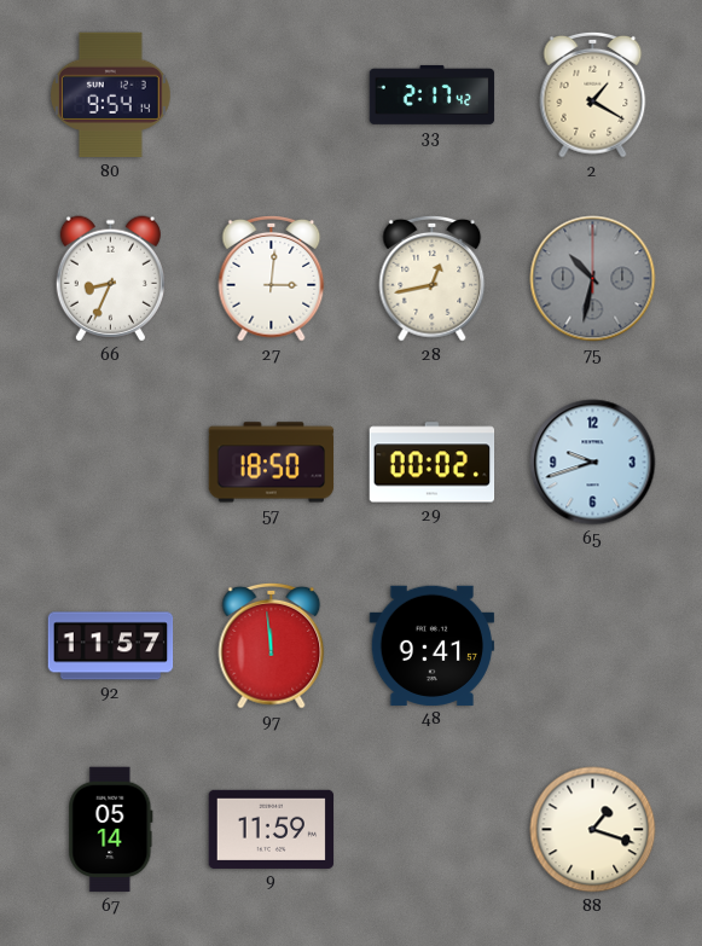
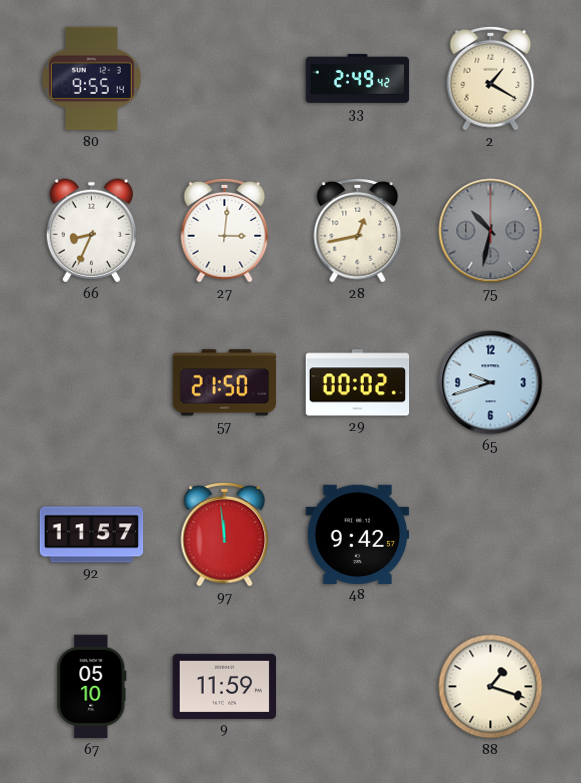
80: 9:54 -> 9:55
33: 2:17 -> 2:49
57: 18:50 -> 21:50
48: 9:41 -> 9:42
67: 05:14 -> 05:10
